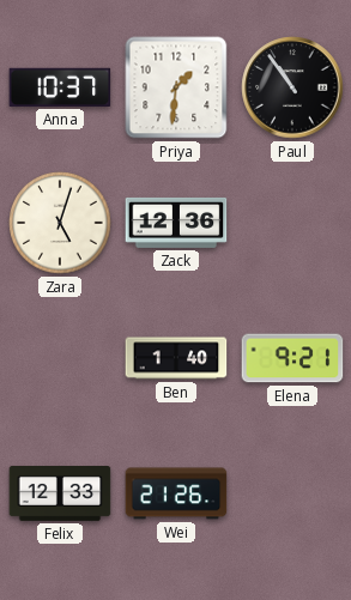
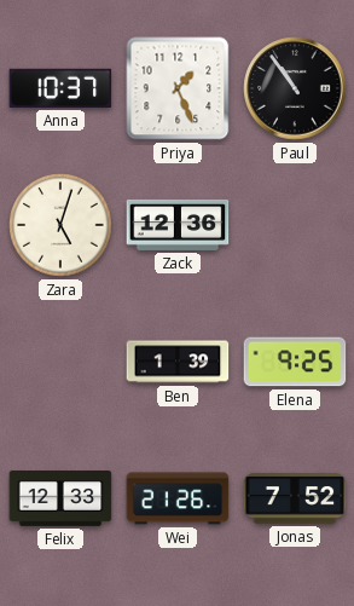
Priya: 1:31 -> 1:26
Ben: 1:40 -> 1:39
Elena: 9:21 -> 9:25
Jonas: none -> 7:52
